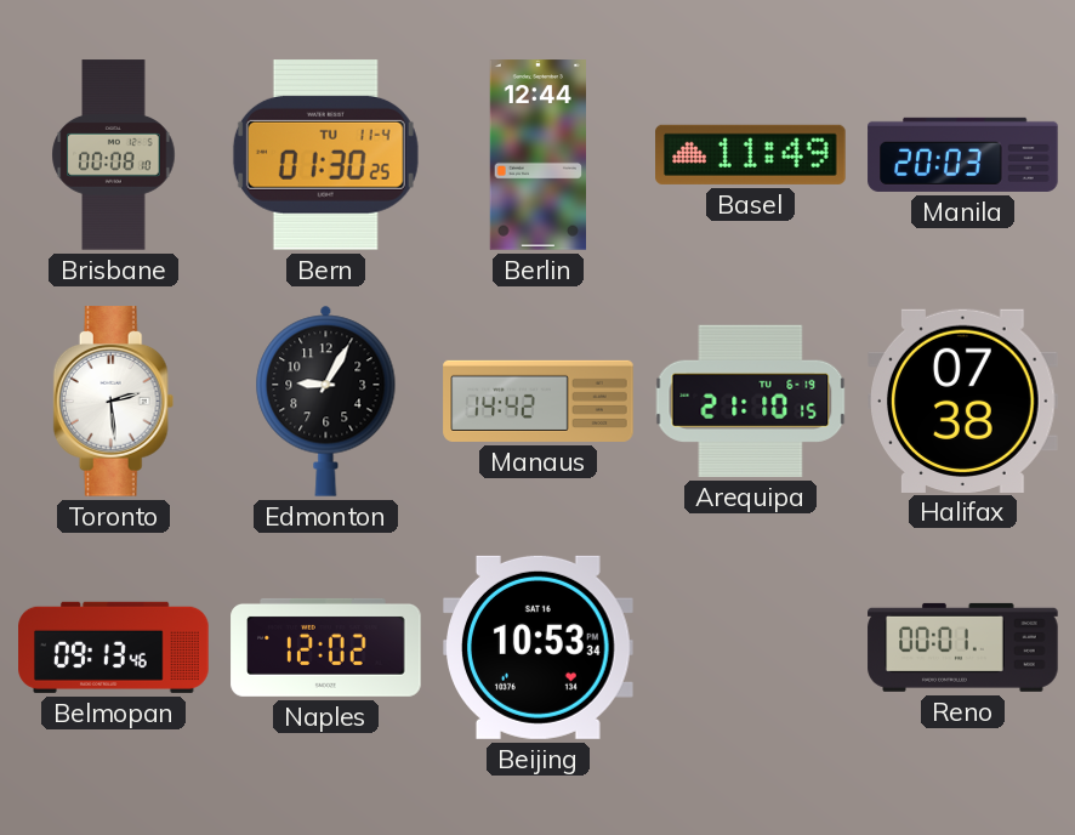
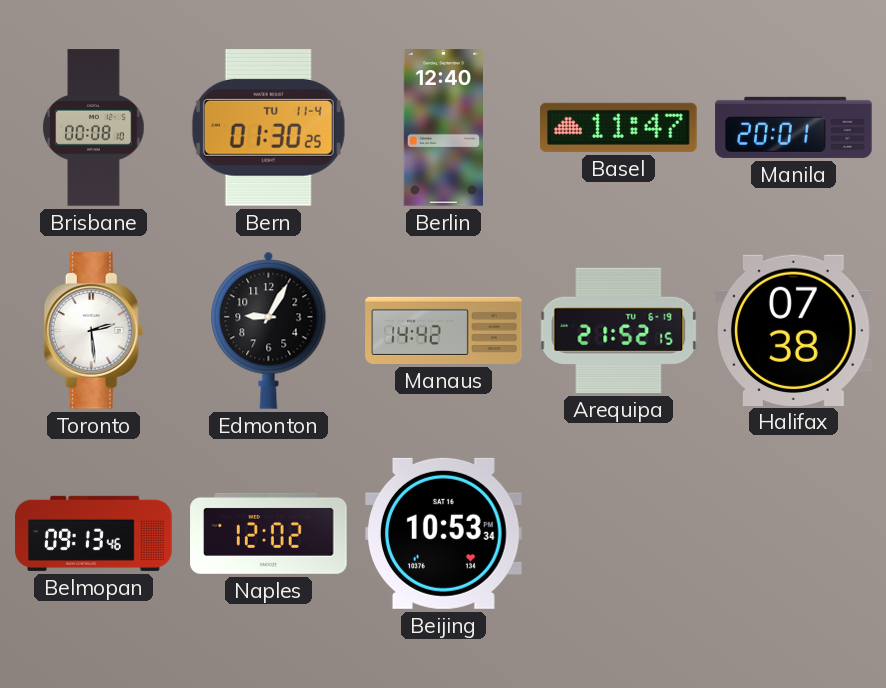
Berlin: 12:44 -> 12:40
Basel: 11:49 -> 11:47
Manila: 20:03 -> 20:01
Arequipa: 21:10 -> 21:52
Reno: 00:01 -> none
